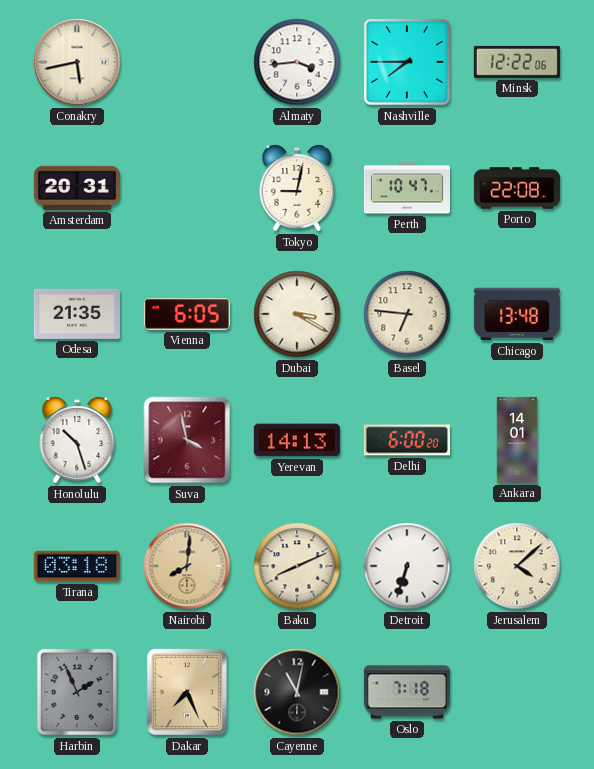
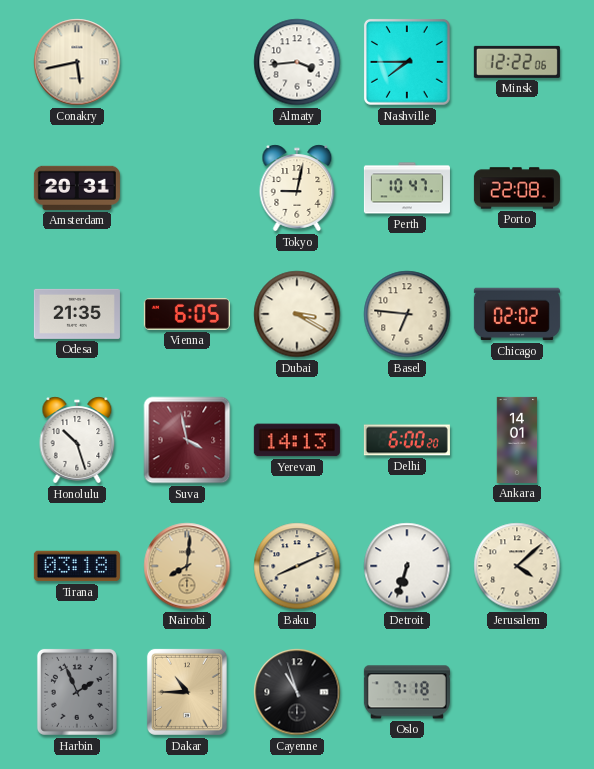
Chicago: 13:48 -> 02:02
Dakar: 7:26 -> 10:45
Cayenne: 11:02 -> 10:57
